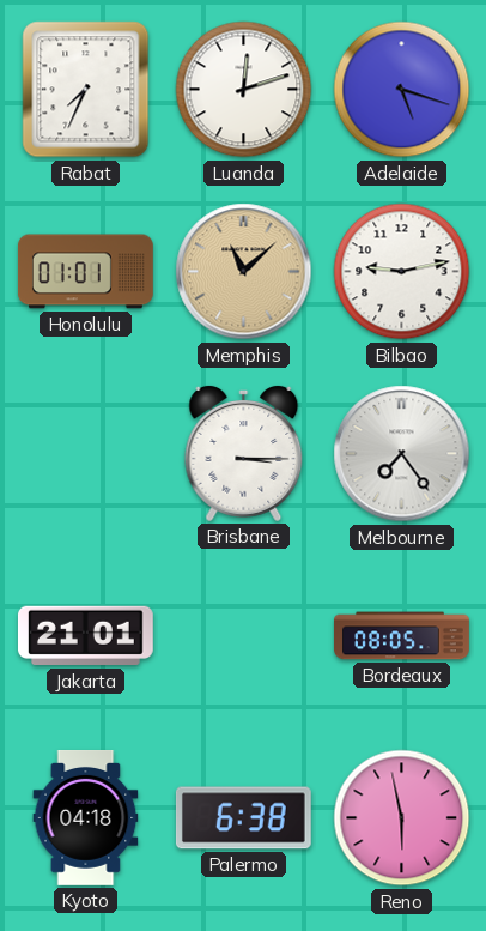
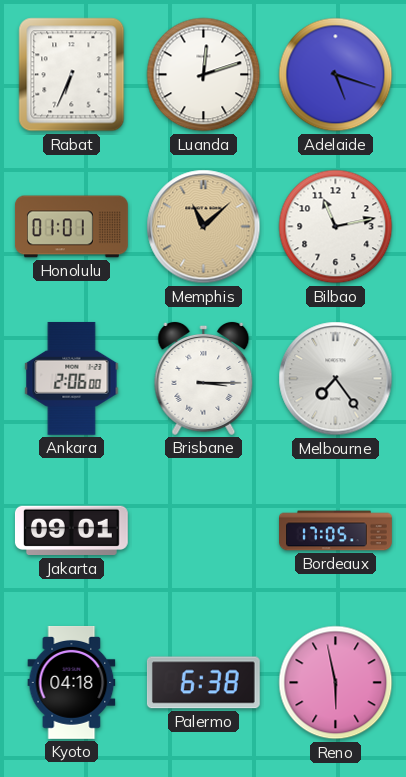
Rabat: 7:34 -> 6:34
Bilbao: 9:13 -> 11:13
Ankara: none -> 2:06
Jakarta: 21:01 -> 09:01
Bordeaux: 08:05 -> 17:05
